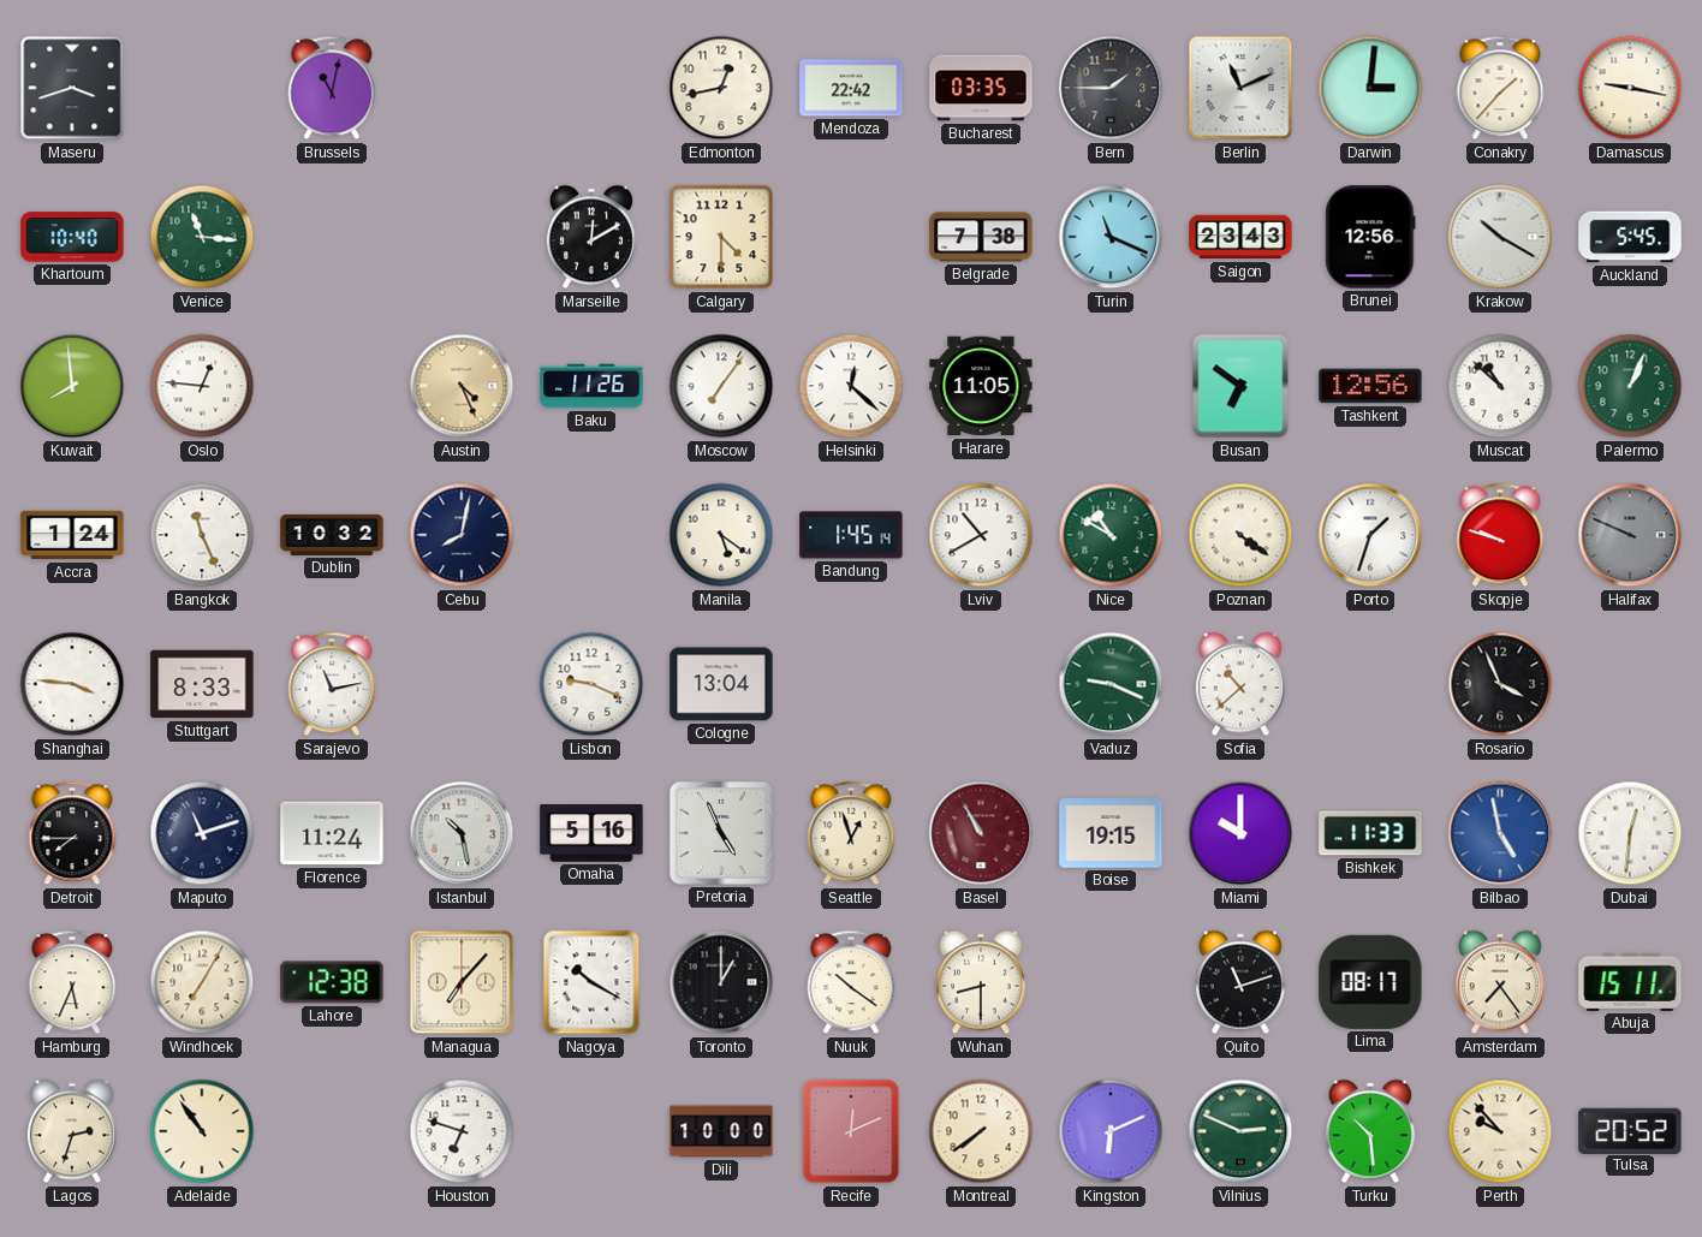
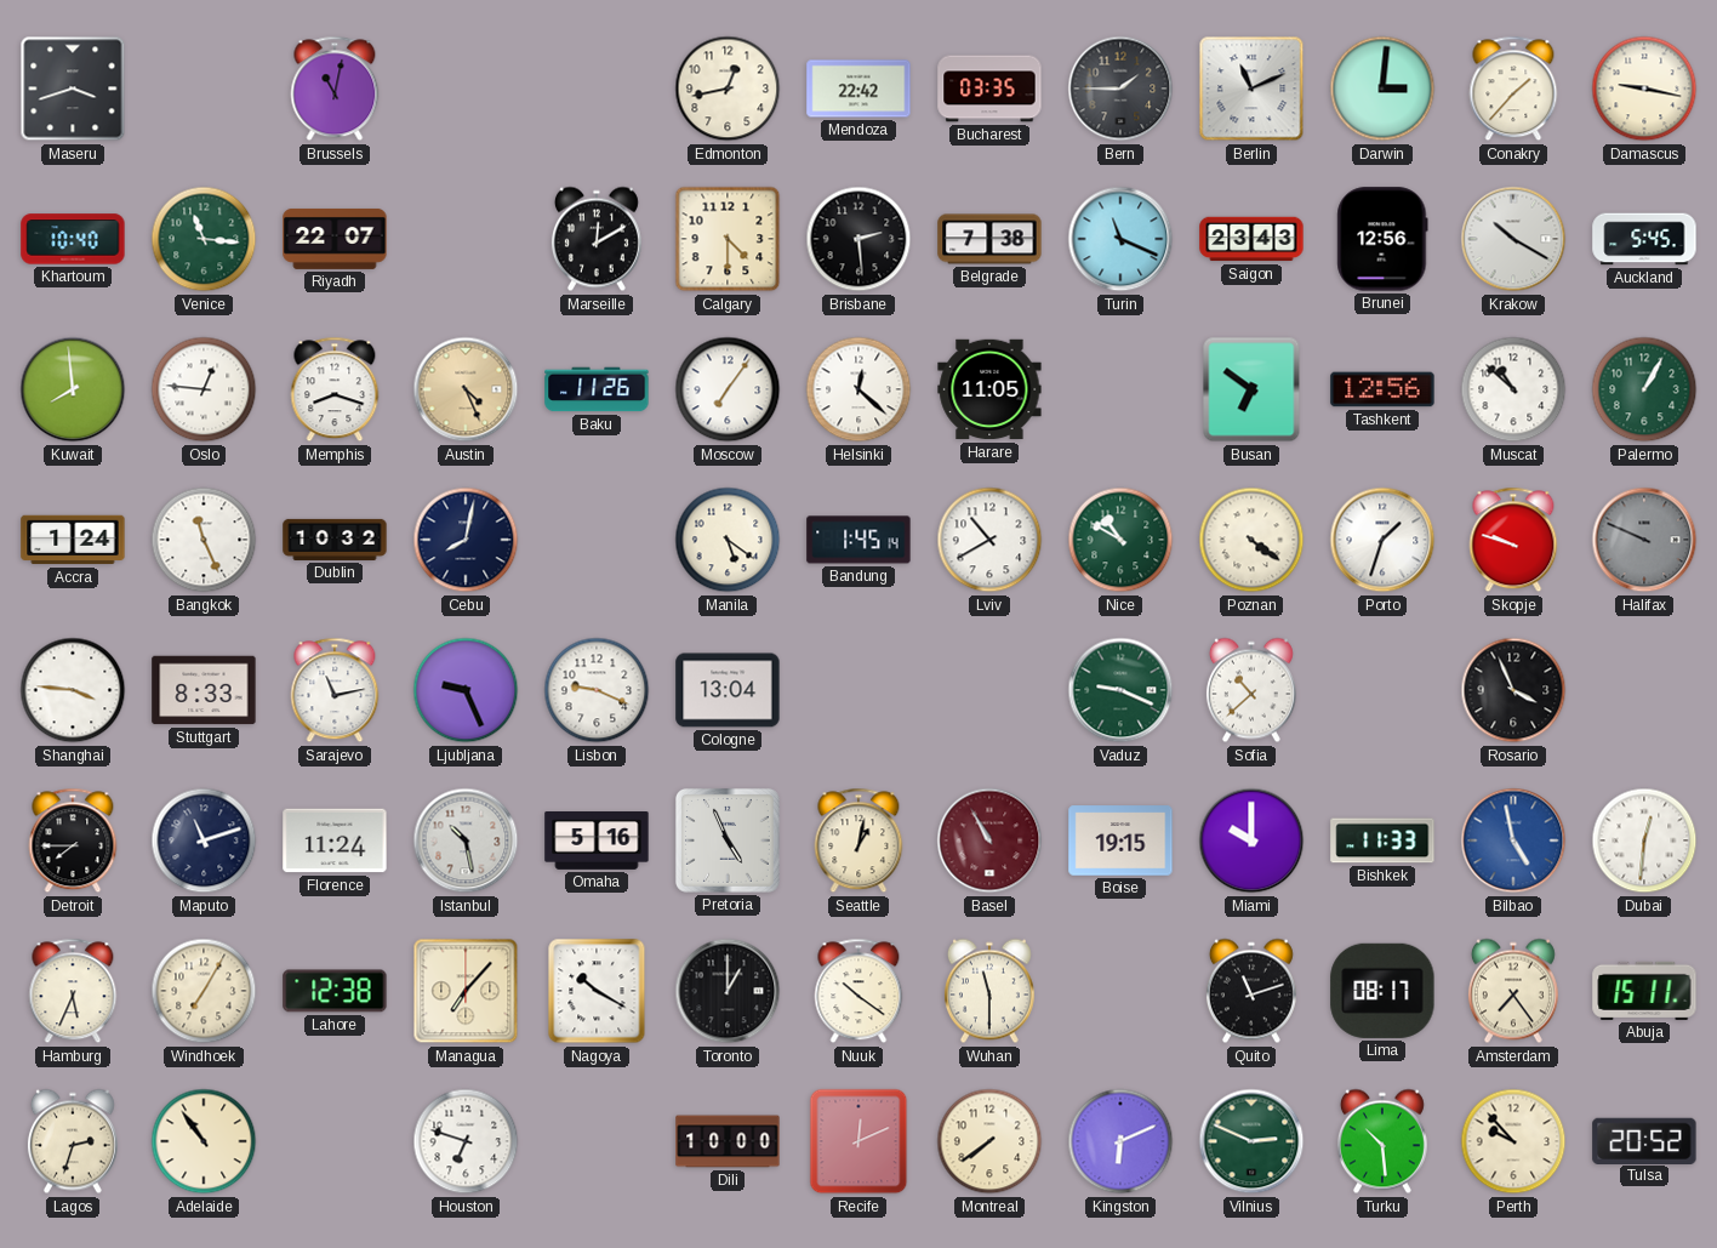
Riyadh: none -> 22:07
Brisbane: none -> 2:29
Memphis: none -> 8:18
Palermo: 1:04 -> 1:05
Ljubljana: none -> 9:26
Seattle: 12:57 -> 1:02
Wuhan: 8:30 -> 11:30
